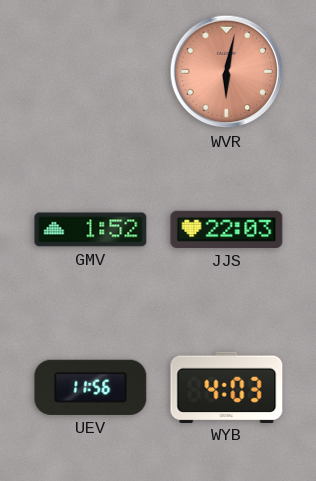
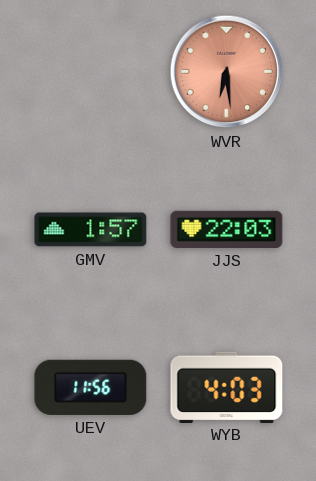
WVR: 6:02 -> 6:29
GMV: 1:52 -> 1:57
